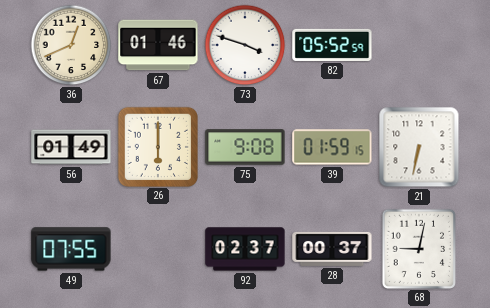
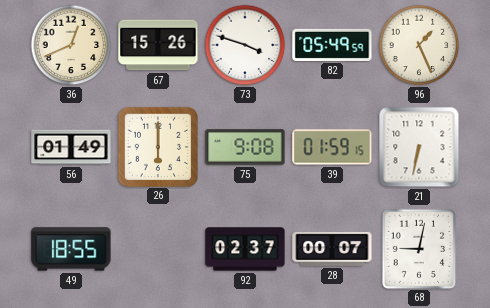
67: 01:46 -> 15:26
82: 05:52 -> 05:49
96: none -> 1:26
49: 07:55 -> 18:55
28: 00:37 -> 00:07
